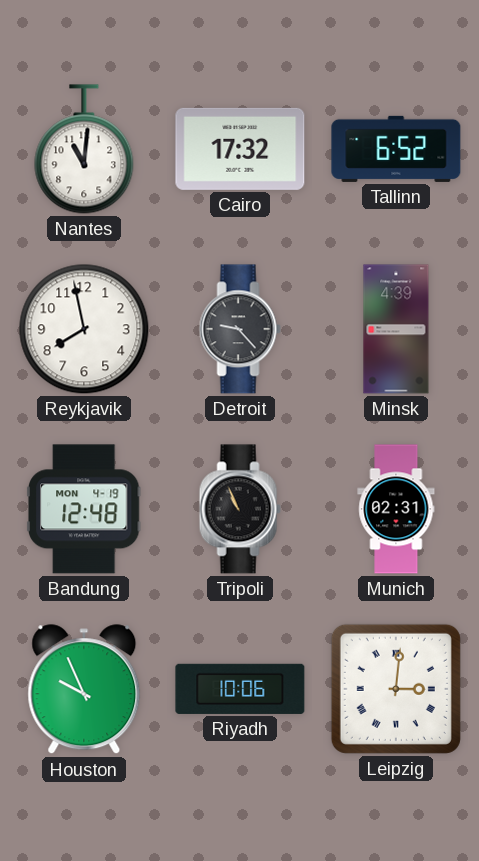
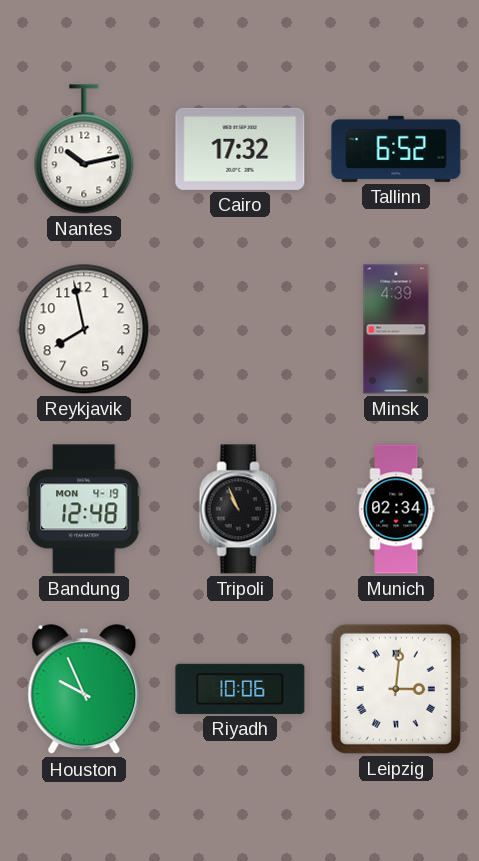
Nantes: 11:01 -> 10:13
Detroit: 9:23 -> none
Munich: 02:31 -> 02:34
